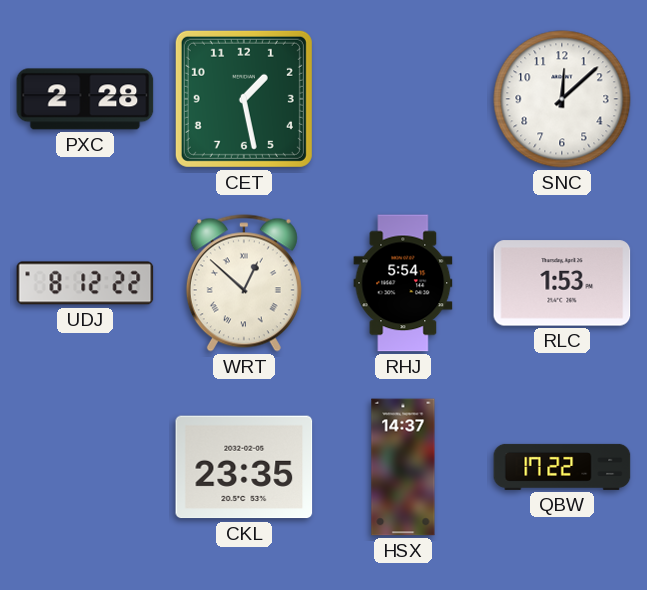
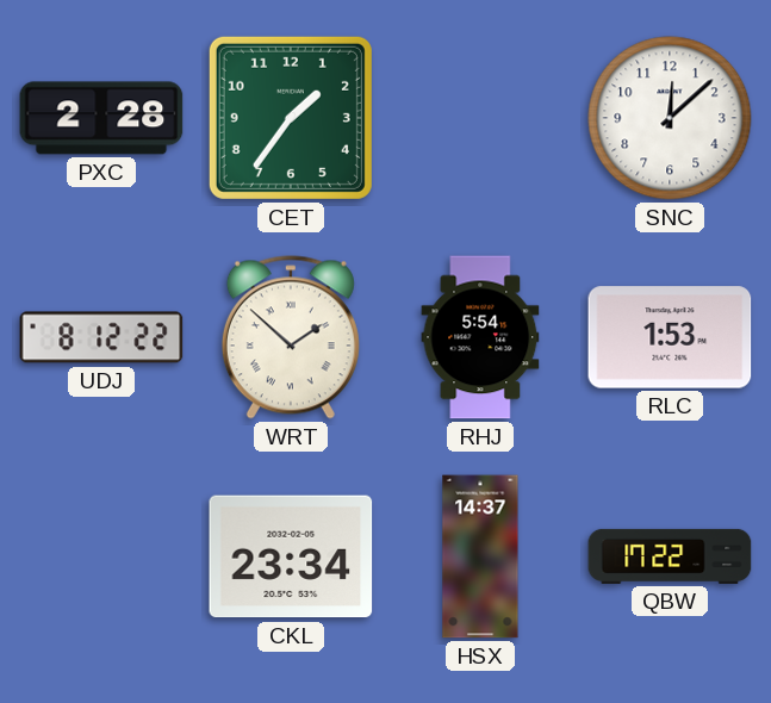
CET: 1:28 -> 1:36
WRT: 12:52 -> 1:52
CKL: 23:35 -> 23:34
